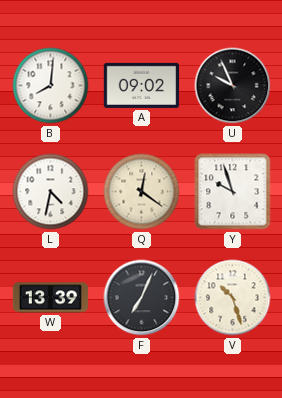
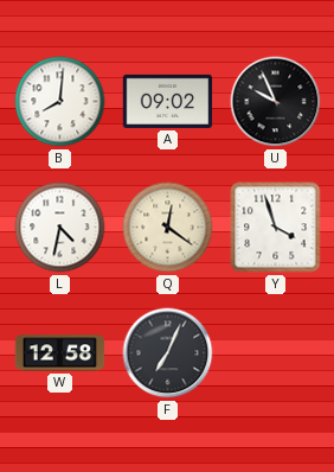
Y: 9:57 -> 3:57
W: 13:39 -> 12:58
V: 10:27 -> none
